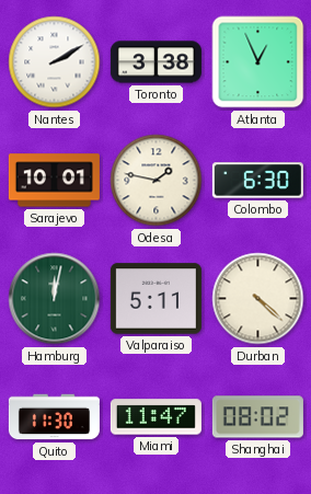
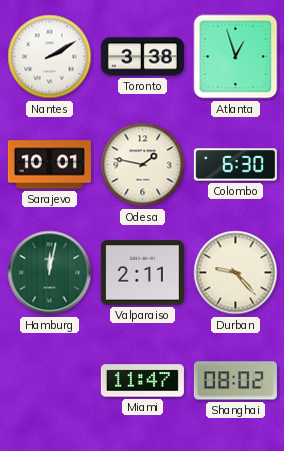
Atlanta: 12:56 -> 12:57
Valparaiso: 5:11 -> 2:11
Durban: 4:22 -> 9:23
Quito: 11:30 -> none
